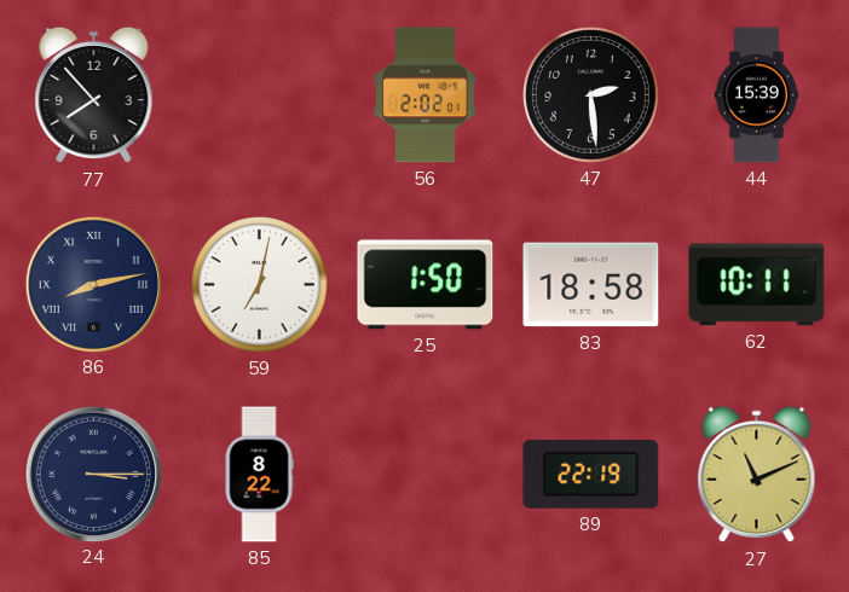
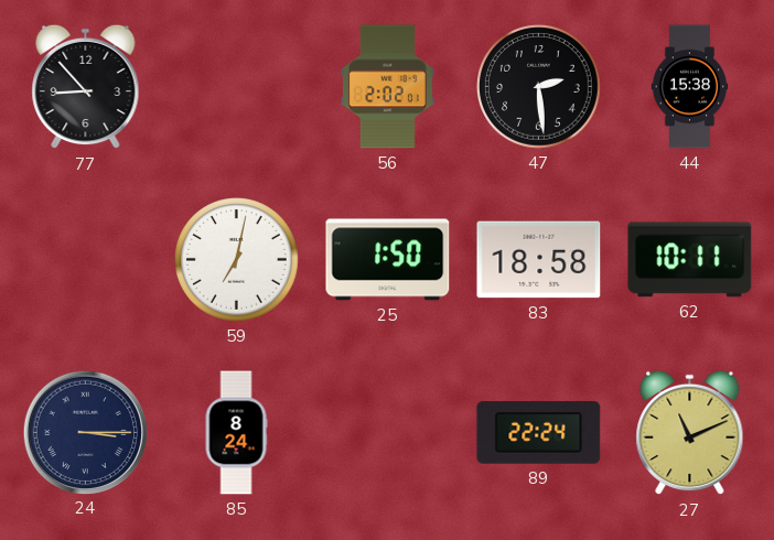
77: 7:53 -> 8:53
44: 15:39 -> 15:38
86: 8:13 -> none
85: 8:22 -> 8:24
89: 22:19 -> 22:24
